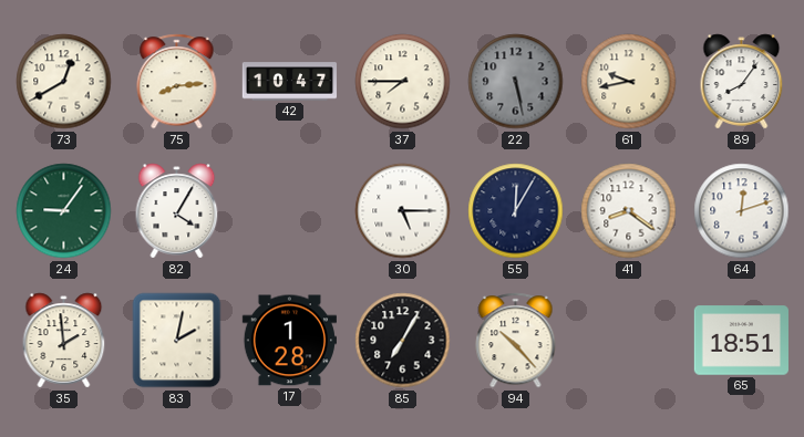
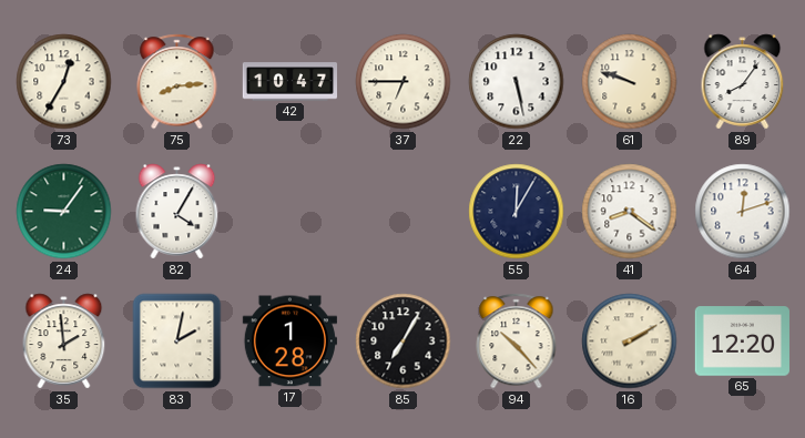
73: 12:40 -> 12:35
37: 7:45 -> 6:45
22 dial: grey -> white
61: 9:43 -> 9:48
30: 5:15 -> none
16: none -> 2:10
65: 18:51 -> 12:20
